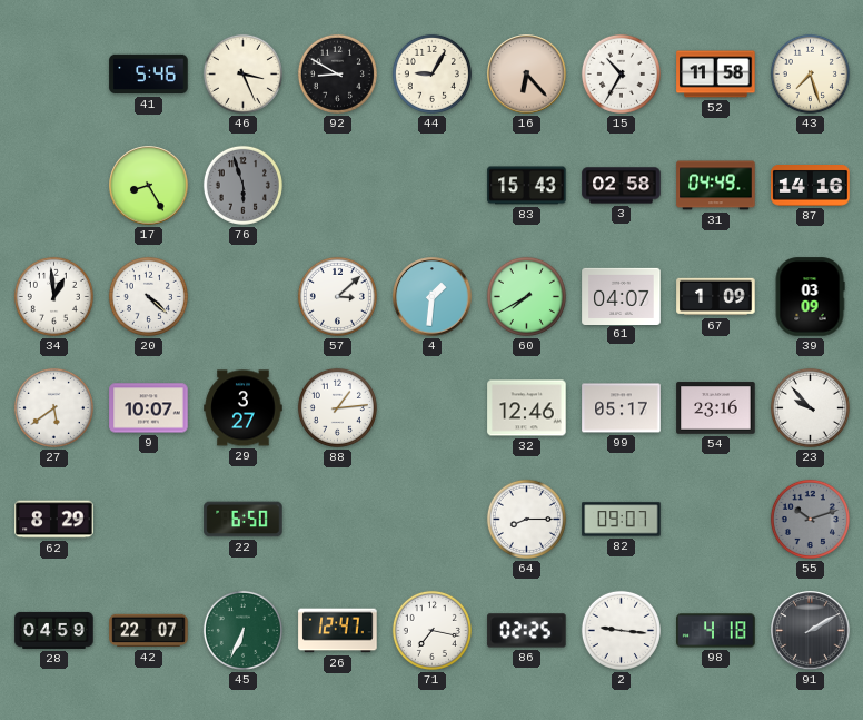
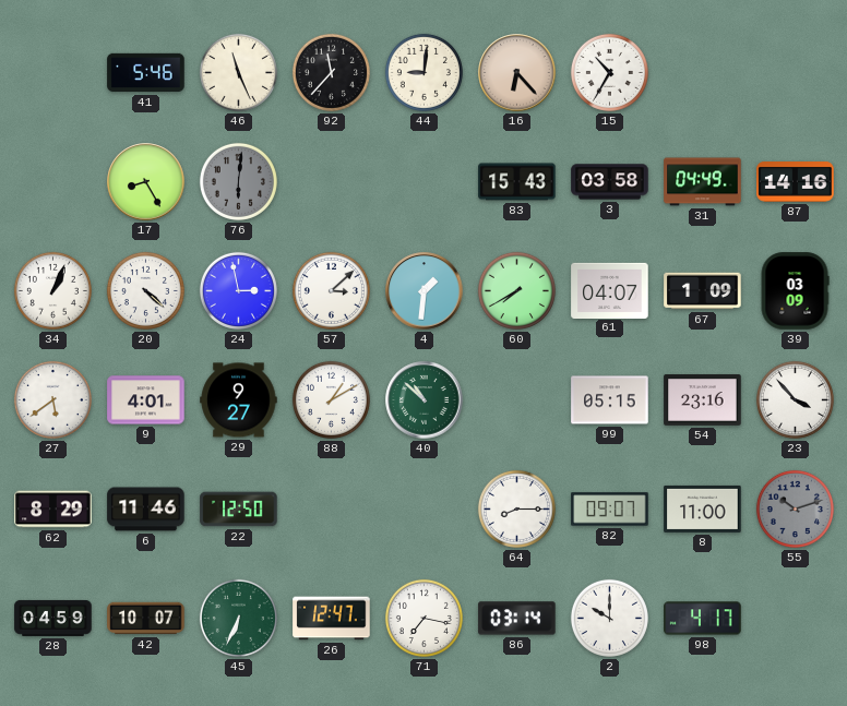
46: 3:26 -> 11:26
92: 8:50 -> 11:37
44: 9:05 -> 9:01
52: 11:58 -> none
43: 7:27 -> none
76: 5:57 -> 6:01
3: 02:58 -> 03:58
34: 12:59 -> 1:04
24: none -> 2:58
9: 10:07 -> 4:01
29: 3:27 -> 9:27
88: 1:14 -> 1:10
40: none -> 10:52
32: 12:46 -> none
99: 05:17 -> 05:15
23: 9:53 -> 3:53
6: none -> 11:46
22: 6:50 -> 12:50
8: none -> 11:00
42: 22:07 -> 10:07
86: 02:25 -> 03:14
2: 9:16 -> 10:00
98: 4:18 -> 4:17
91: 2:10 -> none
